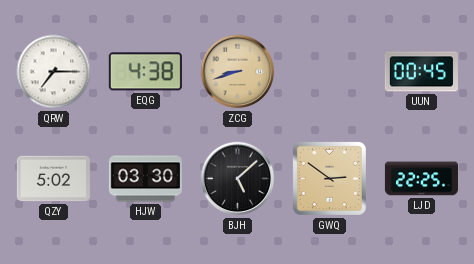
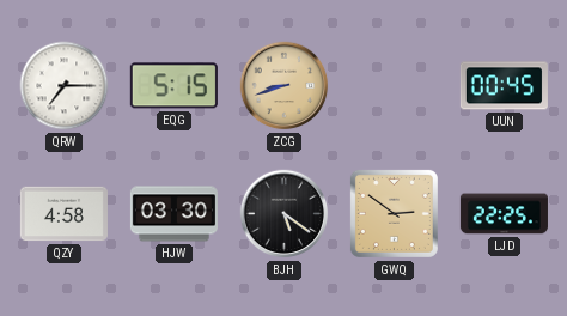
EQG: 4:38 -> 5:15
QZY: 5:02 -> 4:58
BJH: 5:08 -> 5:21
